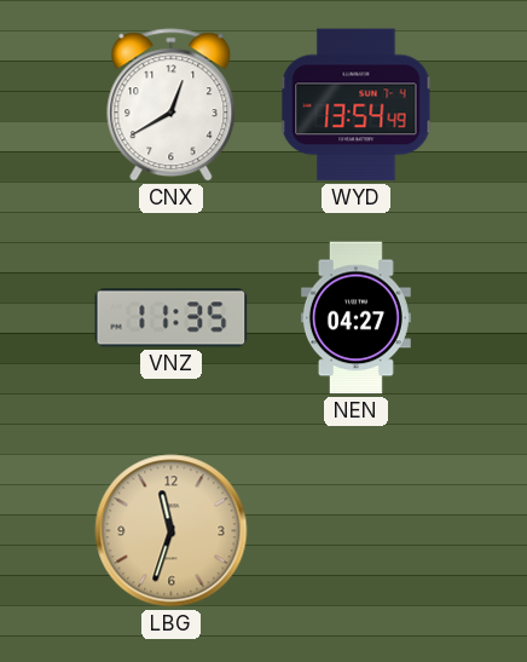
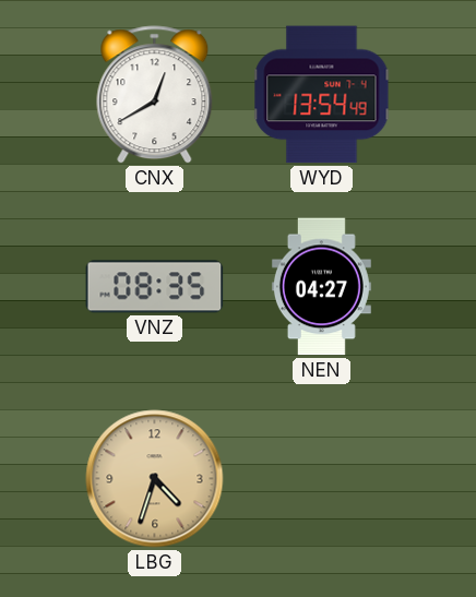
VNZ: 11:35 -> 08:35
LBG: 11:33 -> 4:33
